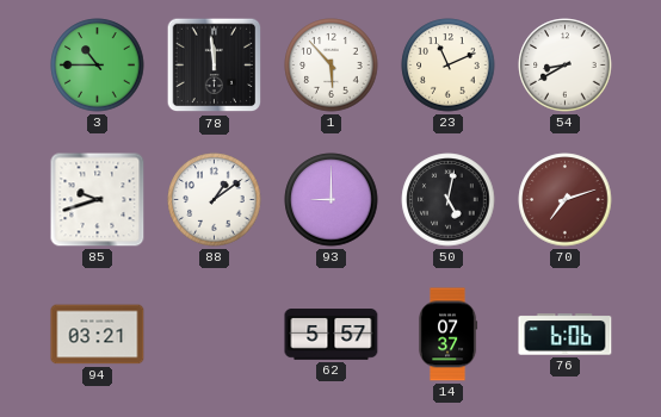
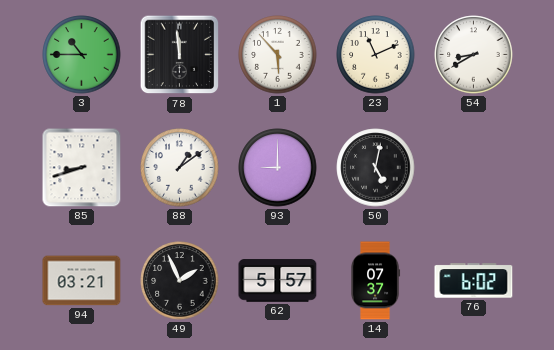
85: 9:42 -> 8:42
70: 7:12 -> none
49: none -> 1:56
76: 6:06 -> 6:02
